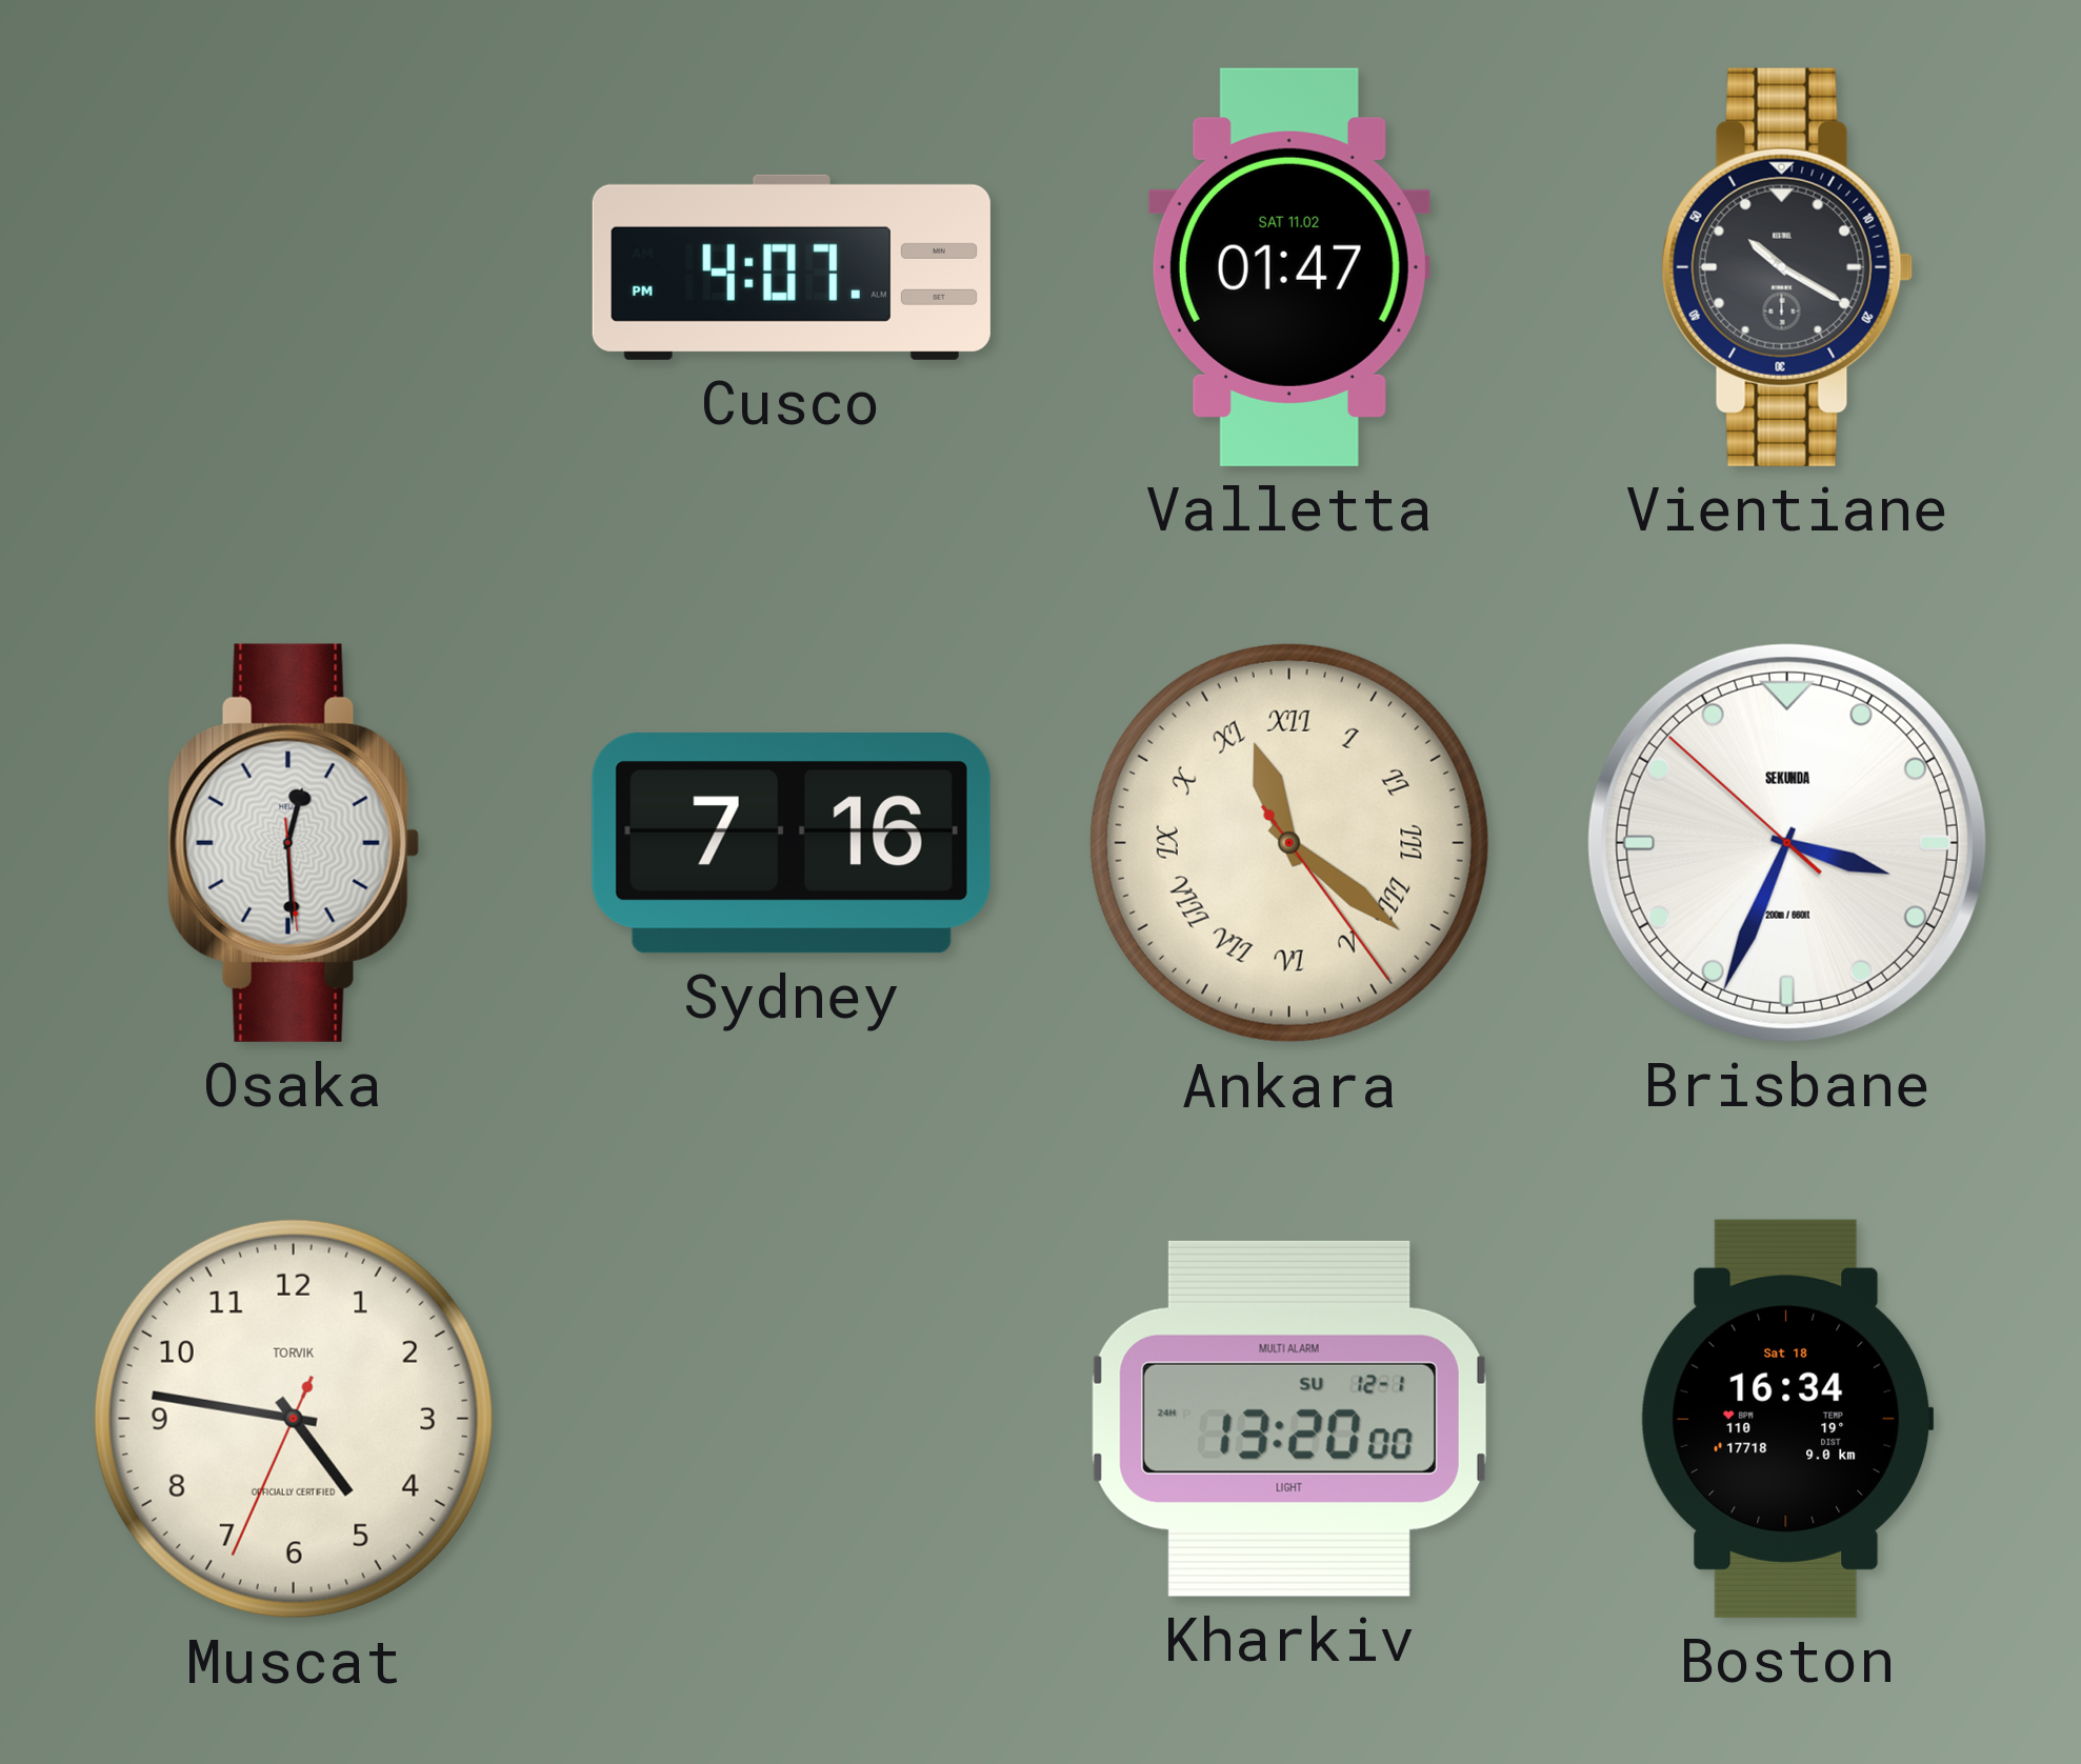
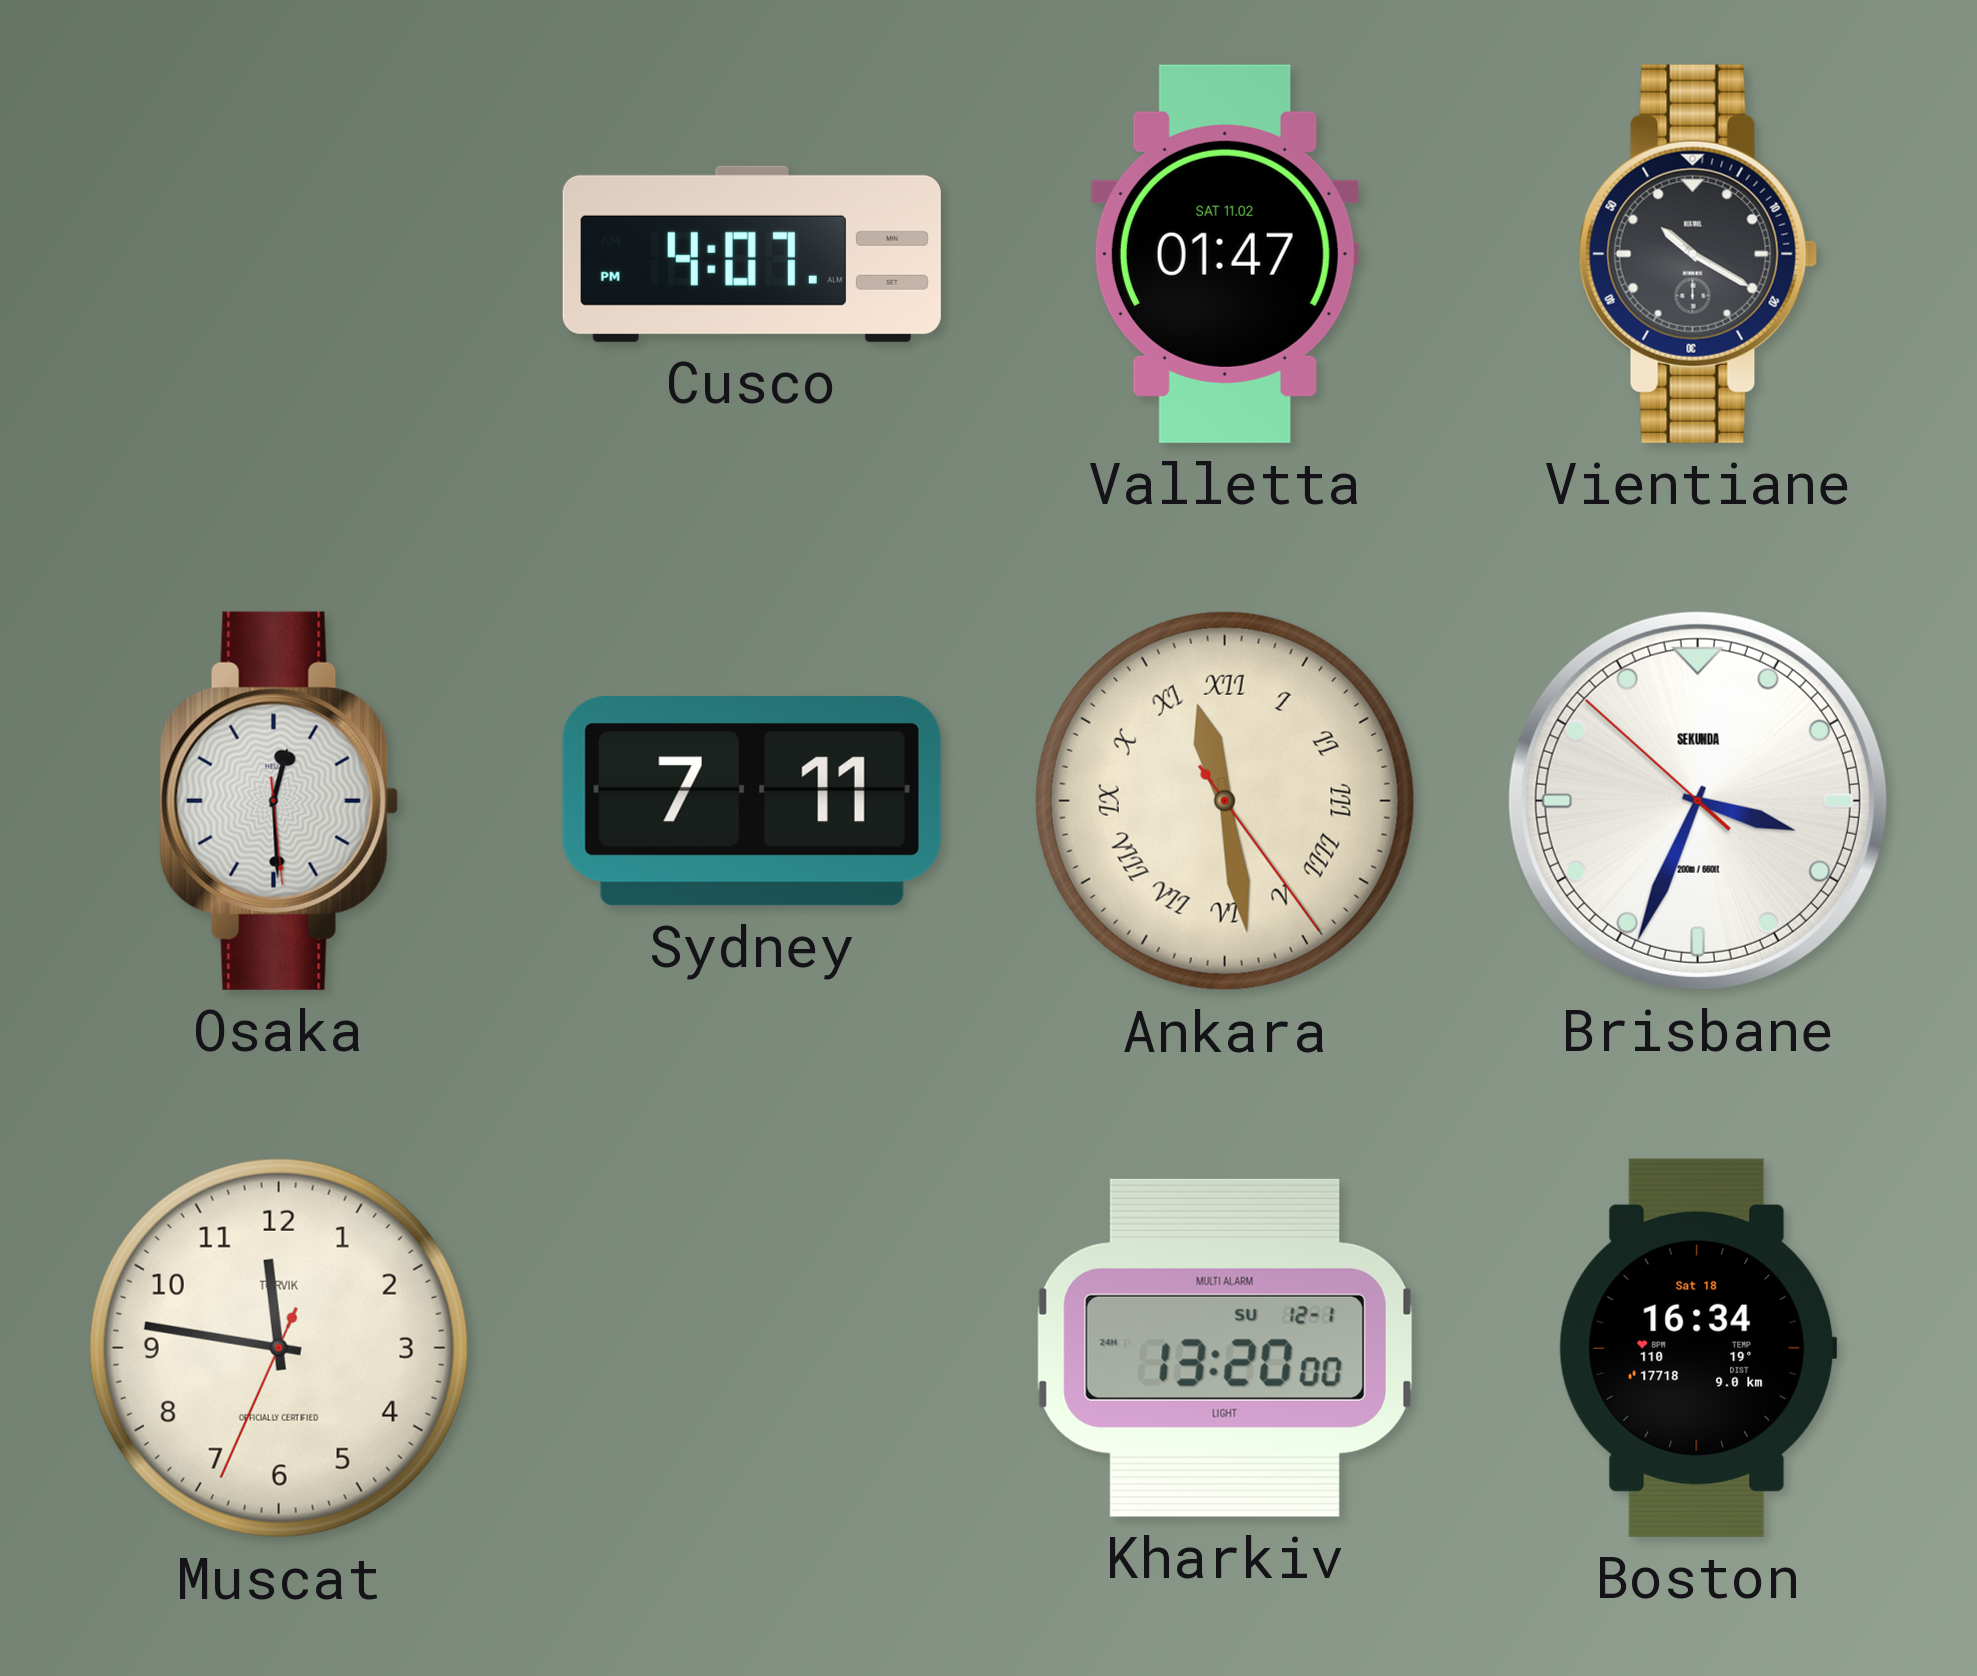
Sydney: 7:16 -> 7:11
Ankara: 11:21 -> 11:28
Muscat: 4:46 -> 11:46
